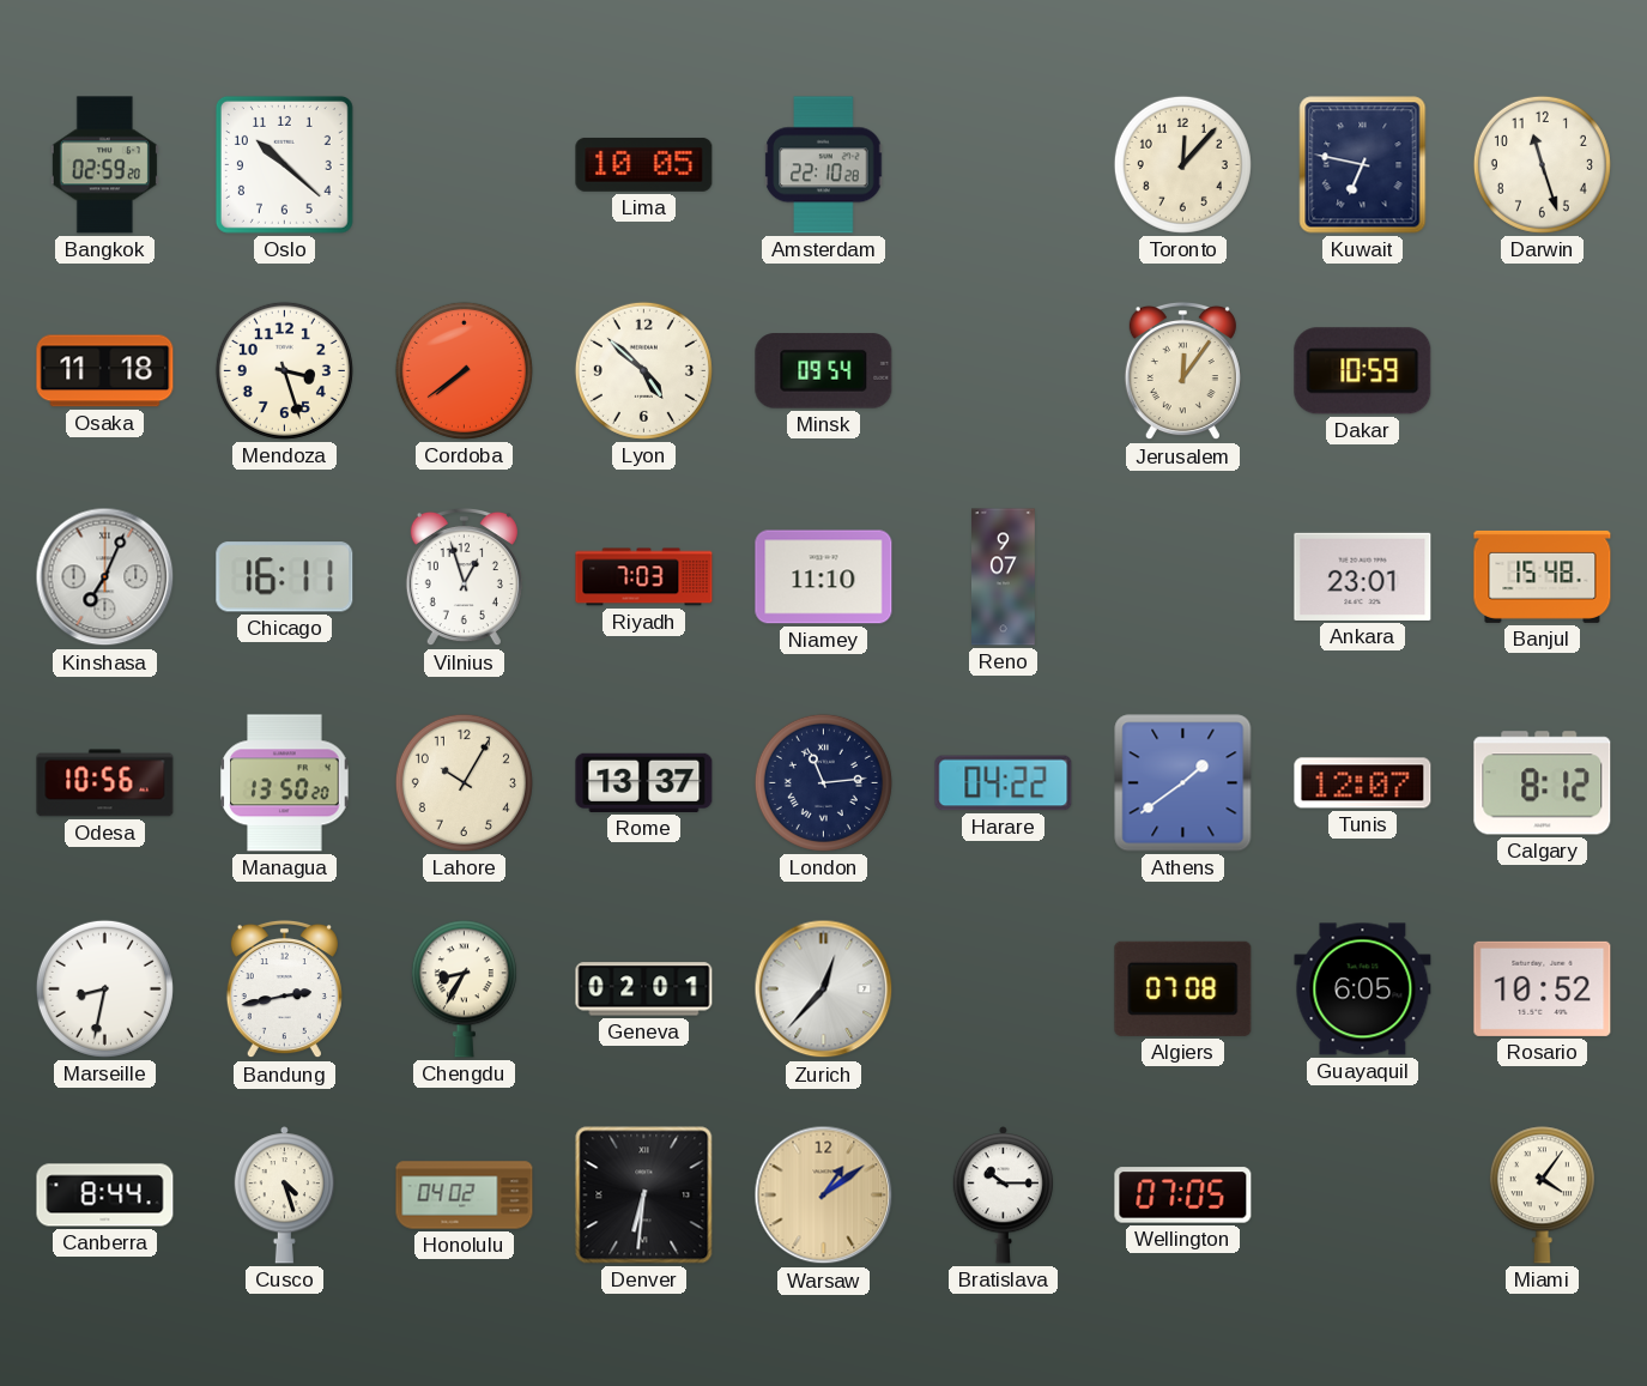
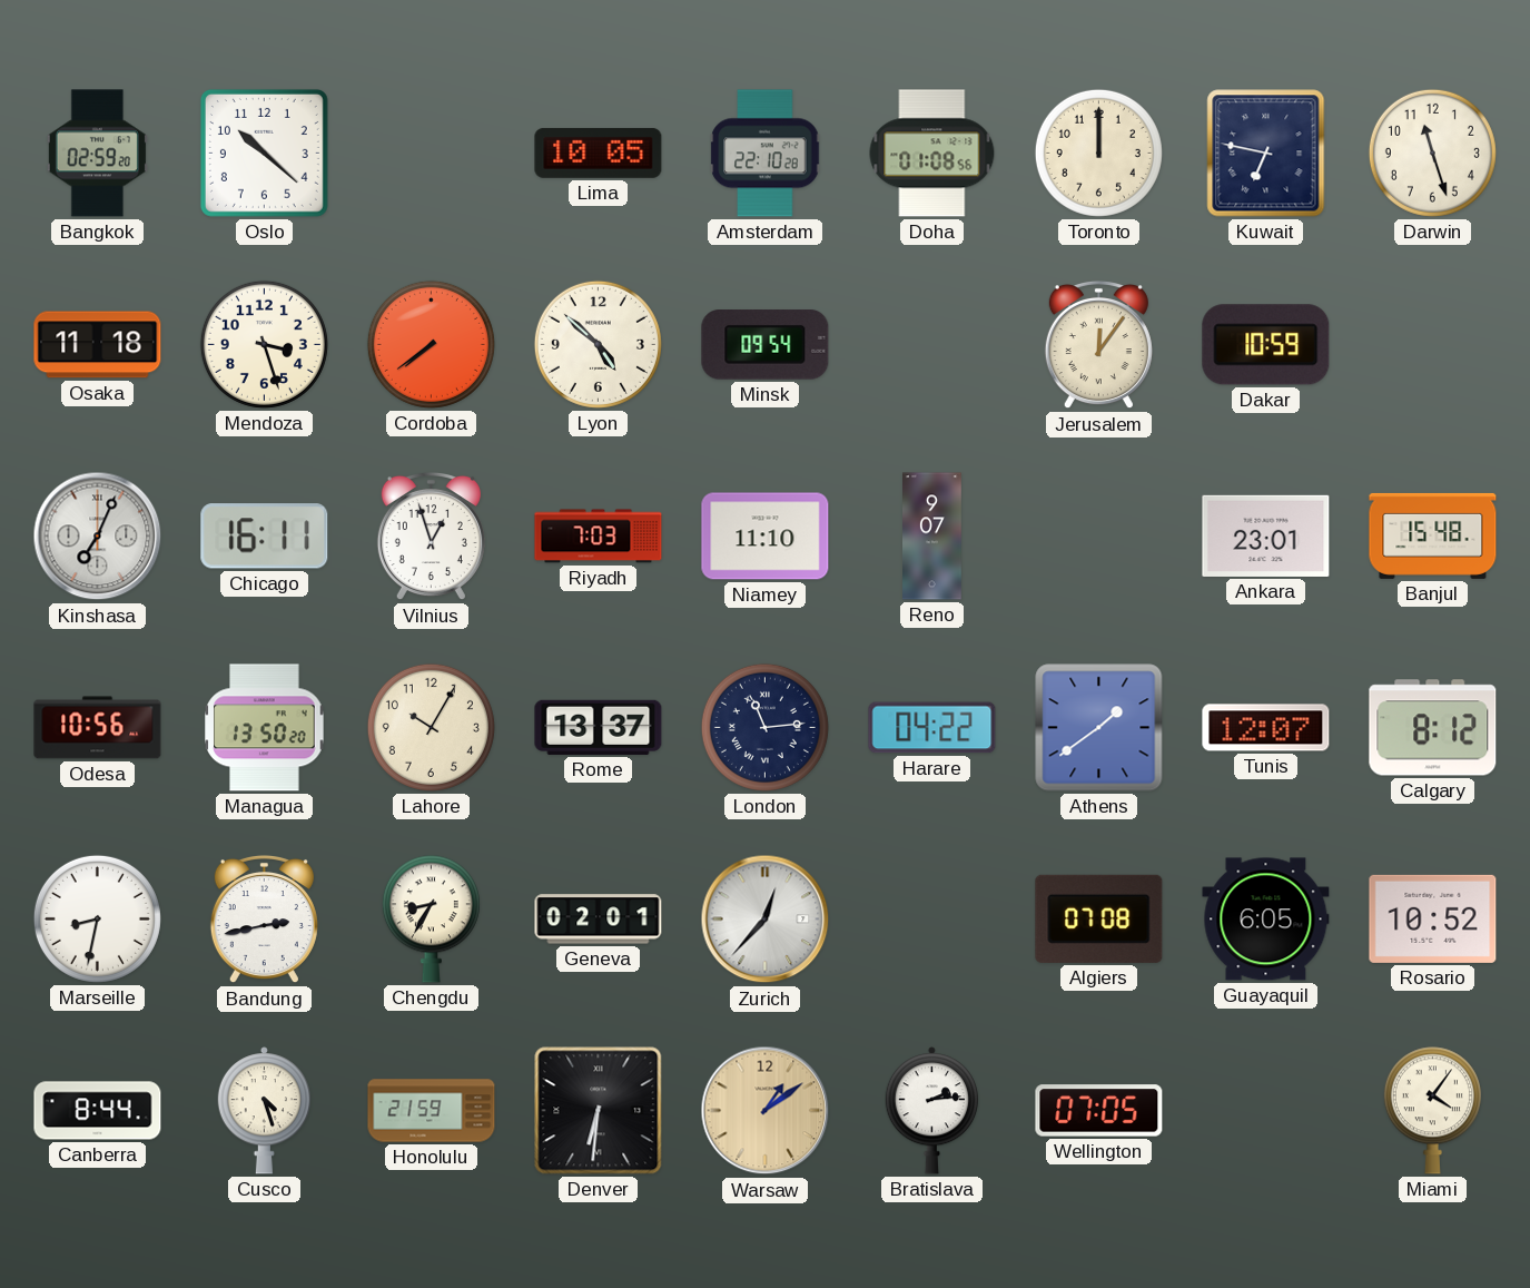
Doha: none -> 01:08
Toronto: 12:07 -> 12:00
Honolulu: 04:02 -> 21:59
Bratislava: 10:15 -> 2:14
